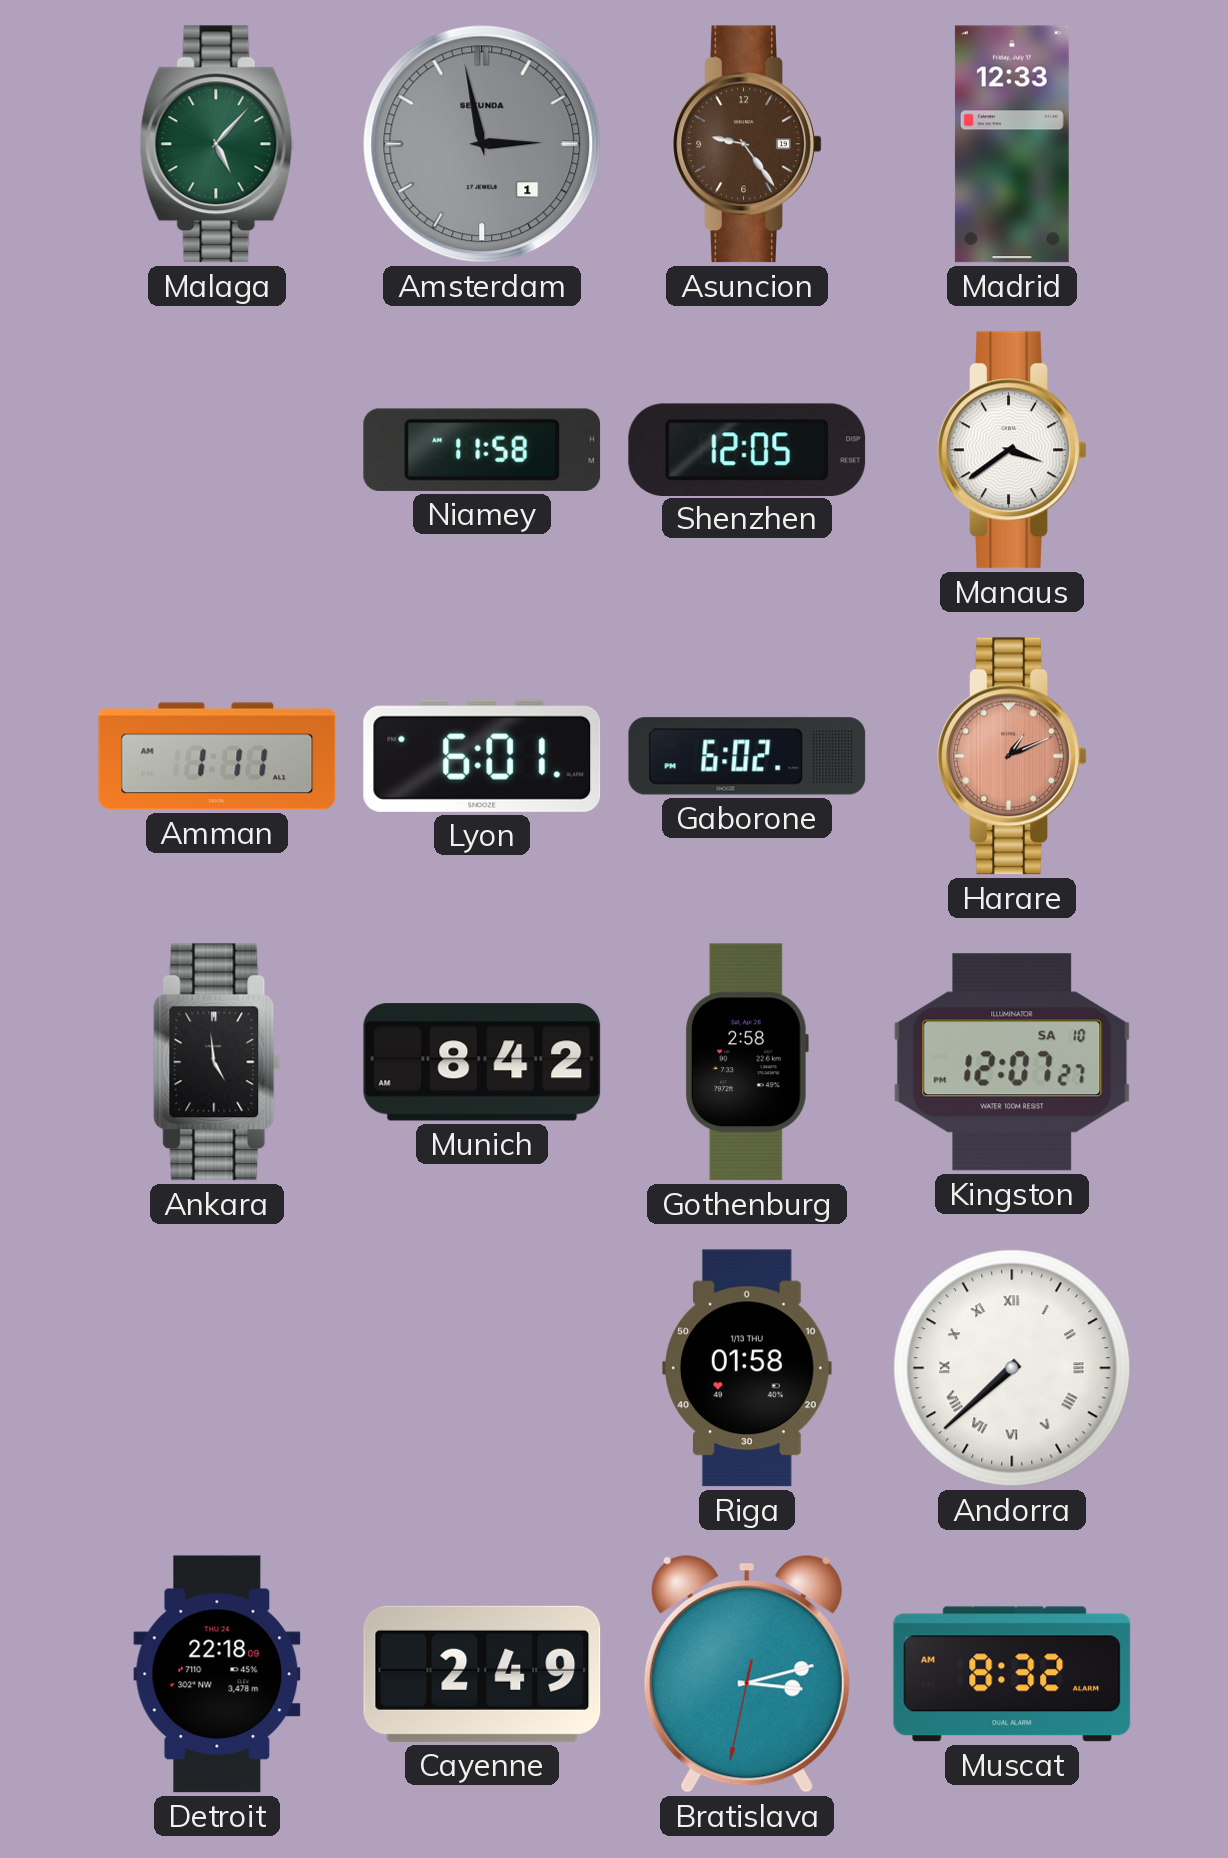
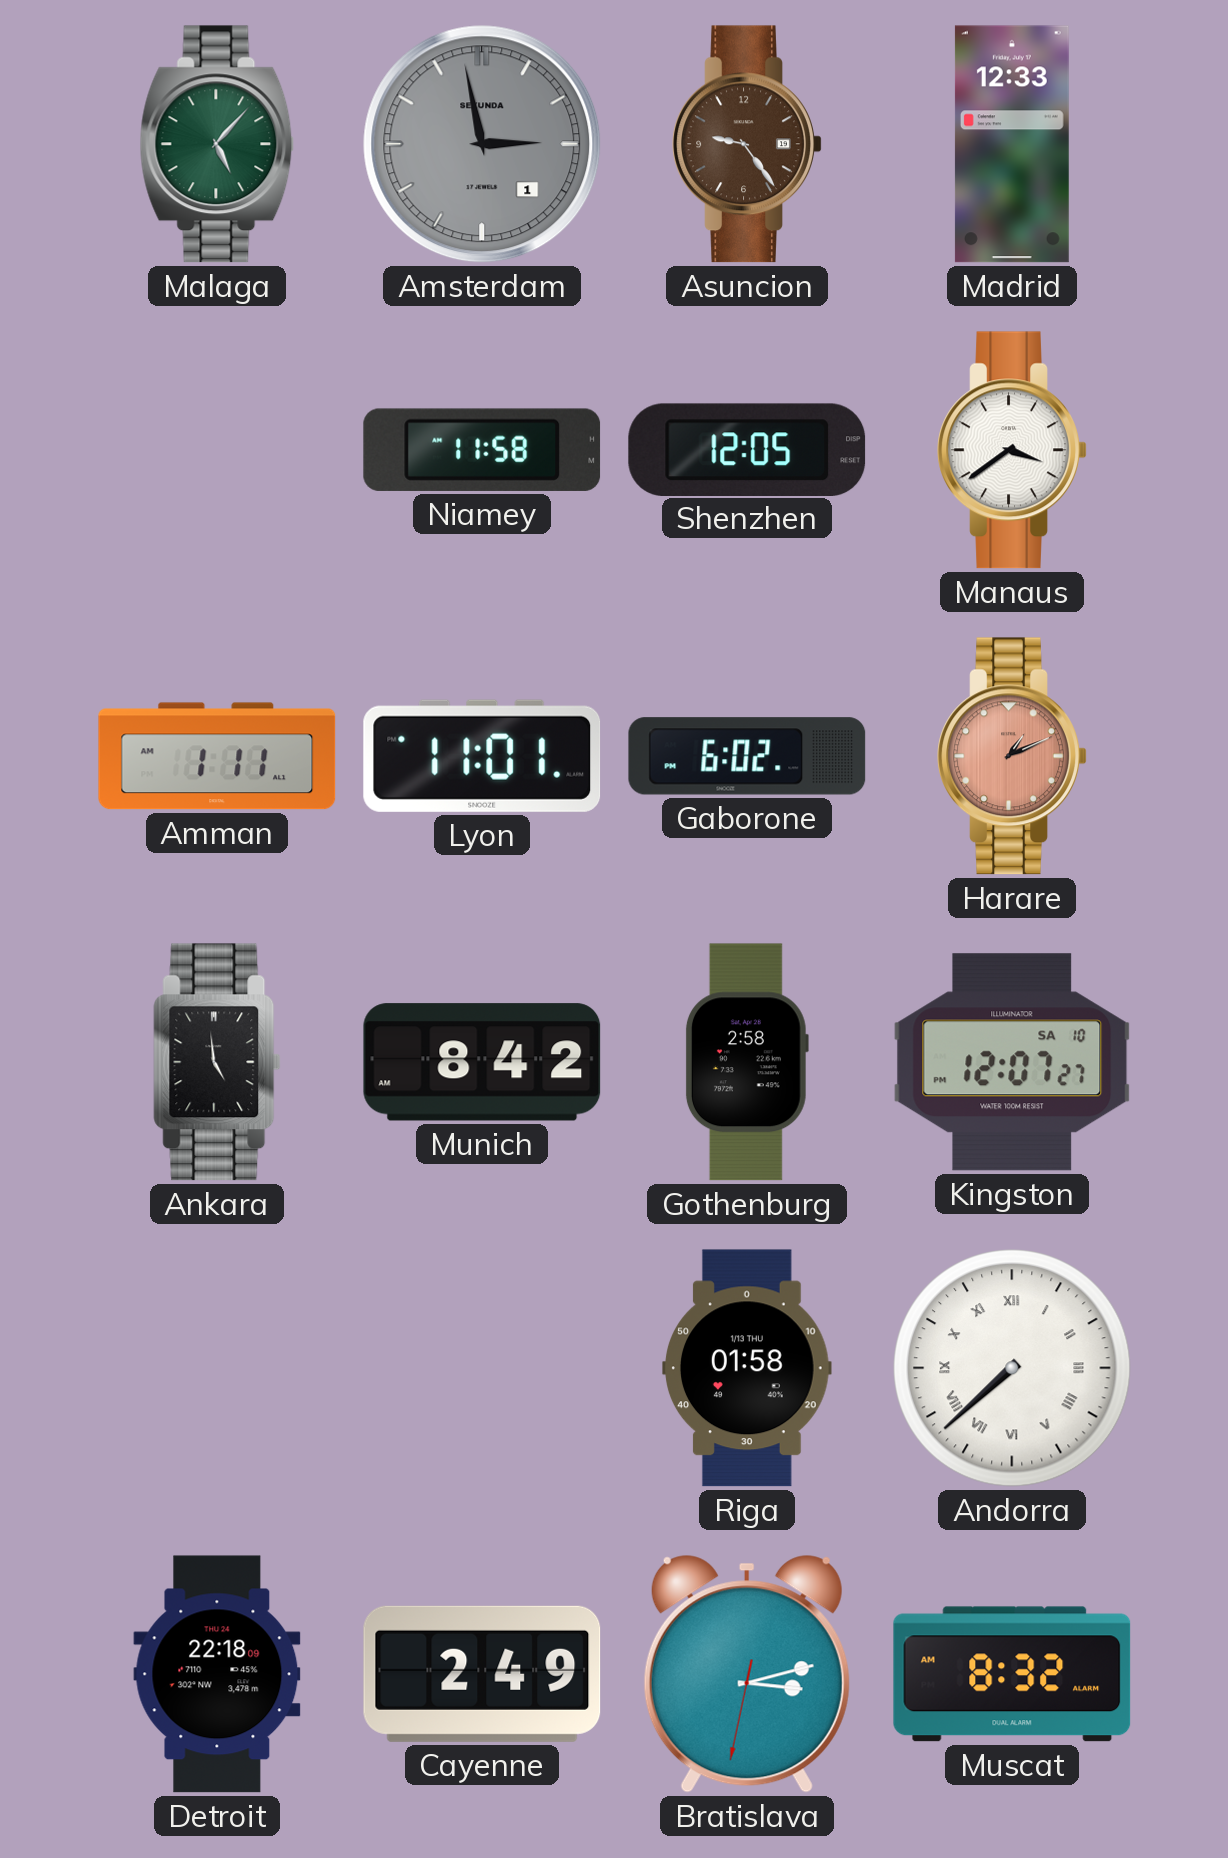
Lyon: 6:01 -> 11:01
